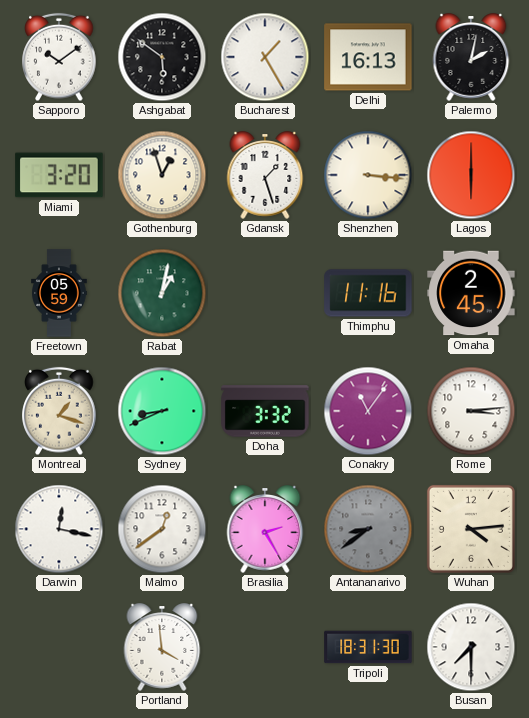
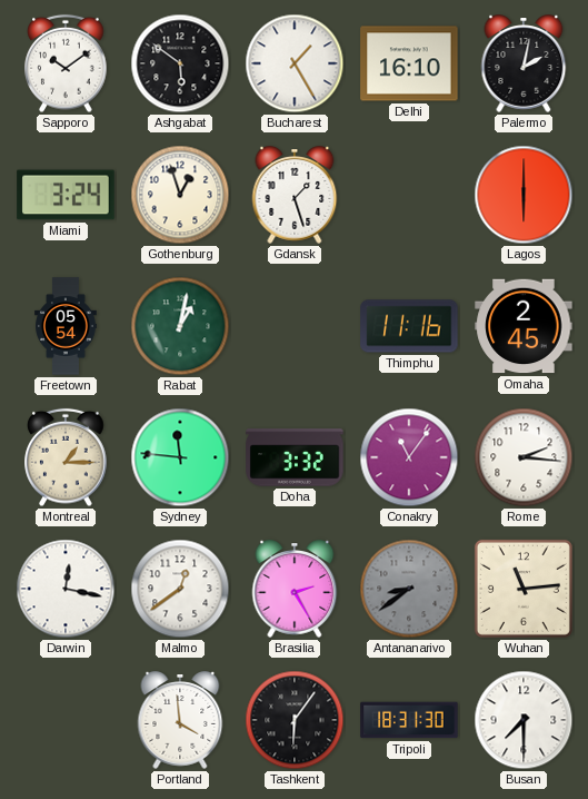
Delhi: 16:13 -> 16:10
Miami: 3:20 -> 3:24
Shenzhen: 3:16 -> none
Freetown: 05:59 -> 05:54
Montreal: 1:18 -> 1:15
Sydney: 8:41 -> 11:46
Rome: 3:14 -> 2:16
Wuhan: 4:14 -> 11:14
Tashkent: none -> 6:06
